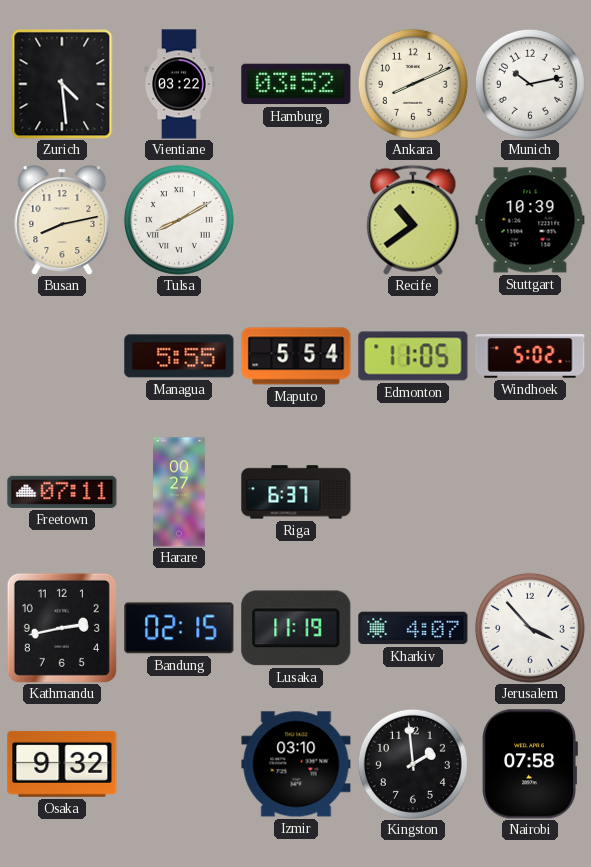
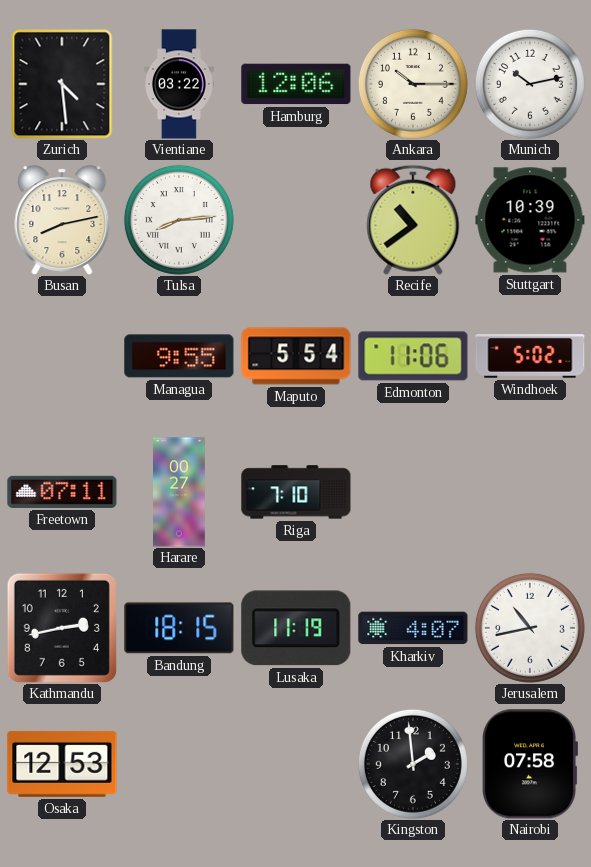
Hamburg: 03:52 -> 12:06
Ankara: 8:11 -> 10:15
Tulsa: 8:10 -> 8:14
Managua: 5:55 -> 9:55
Edmonton: 11:05 -> 11:06
Riga: 6:37 -> 7:10
Bandung: 02:15 -> 18:15
Jerusalem: 3:53 -> 10:43
Osaka: 9:32 -> 12:53
Izmir: 03:10 -> none
